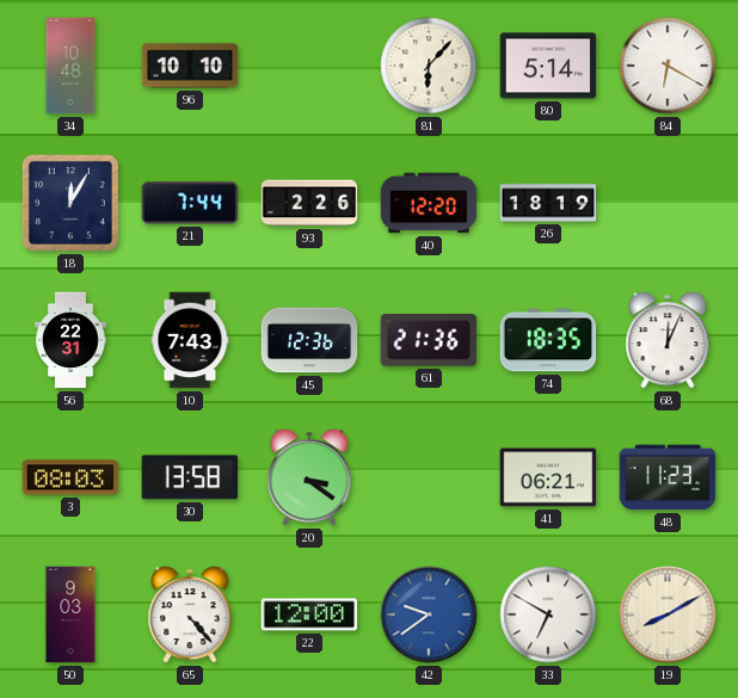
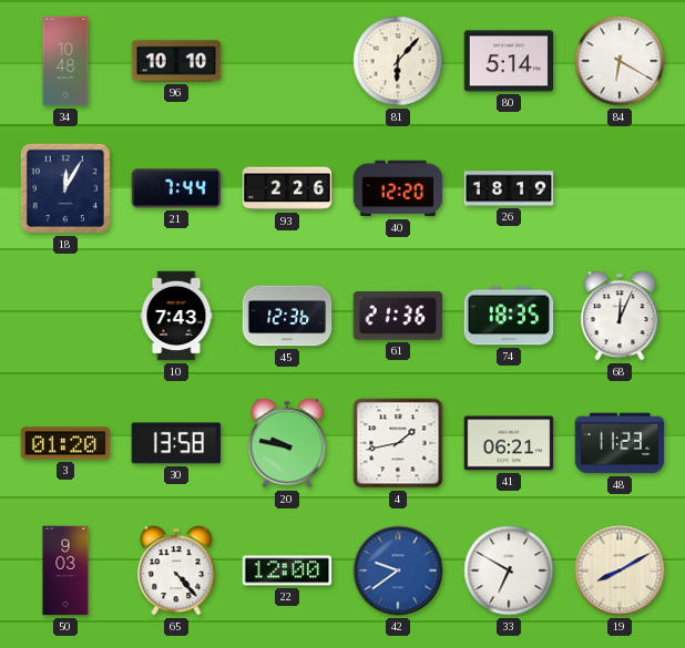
56: 22:31 -> none
3: 08:03 -> 01:20
20: 3:21 -> 9:47
4: none -> 1:43
